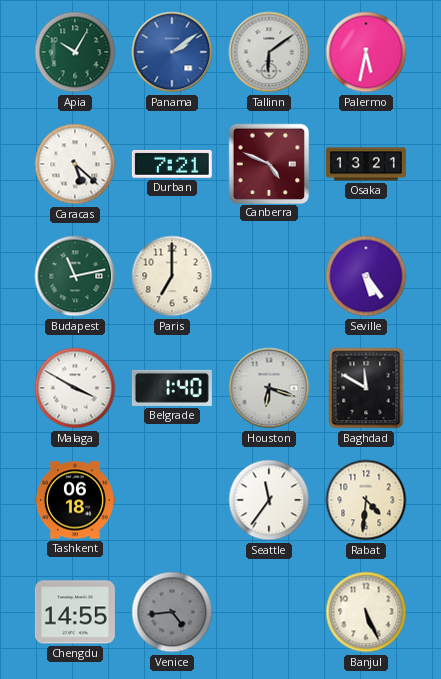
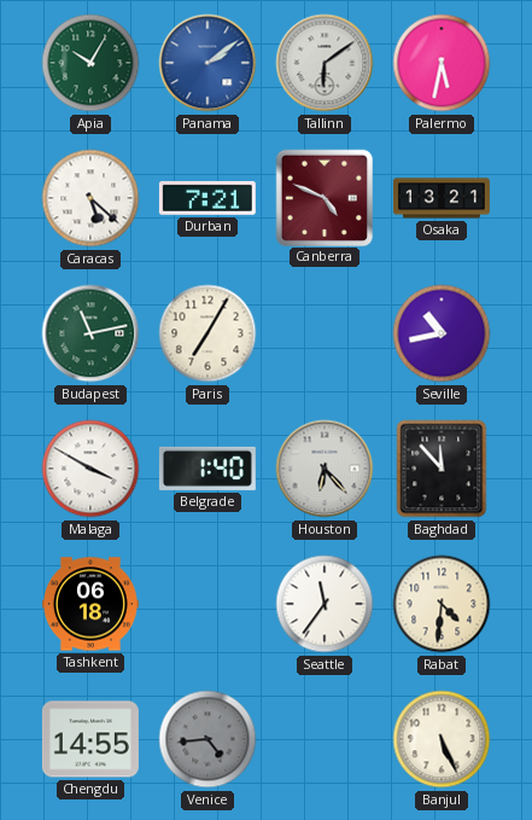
Paris: 7:00 -> 7:05
Seville: 5:24 -> 10:43
Houston: 6:18 -> 6:23
Baghdad: 11:50 -> 11:53
